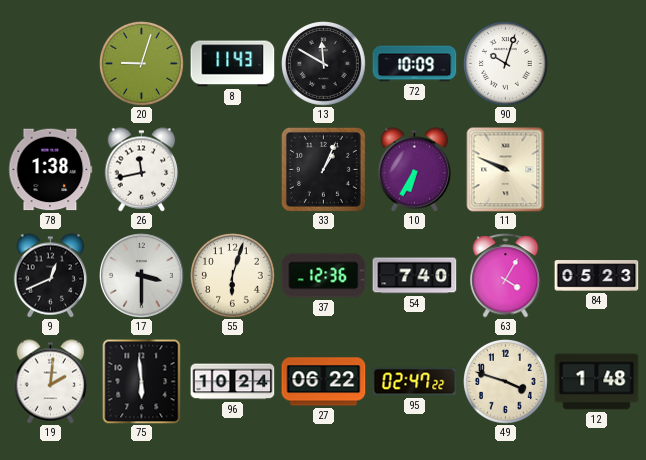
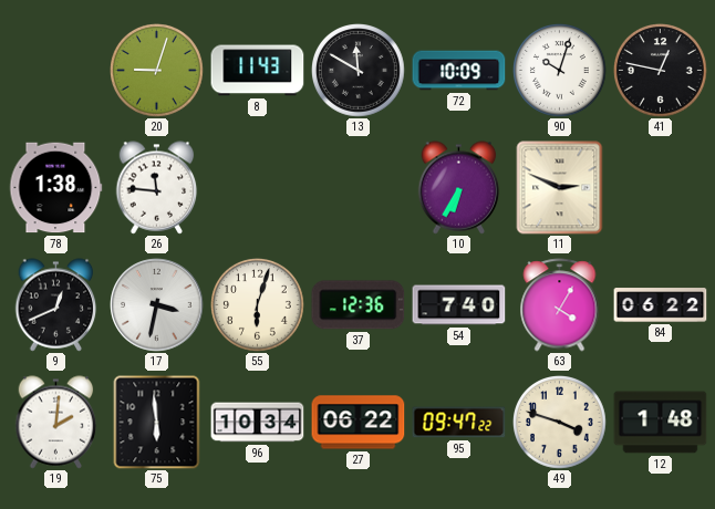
41: none -> 12:47
26: 11:43 -> 11:46
33: 1:04 -> none
11: 9:49 -> 2:49
17: 3:30 -> 3:32
84: 05:23 -> 06:22
96: 10:24 -> 10:34
95: 02:47 -> 09:47
